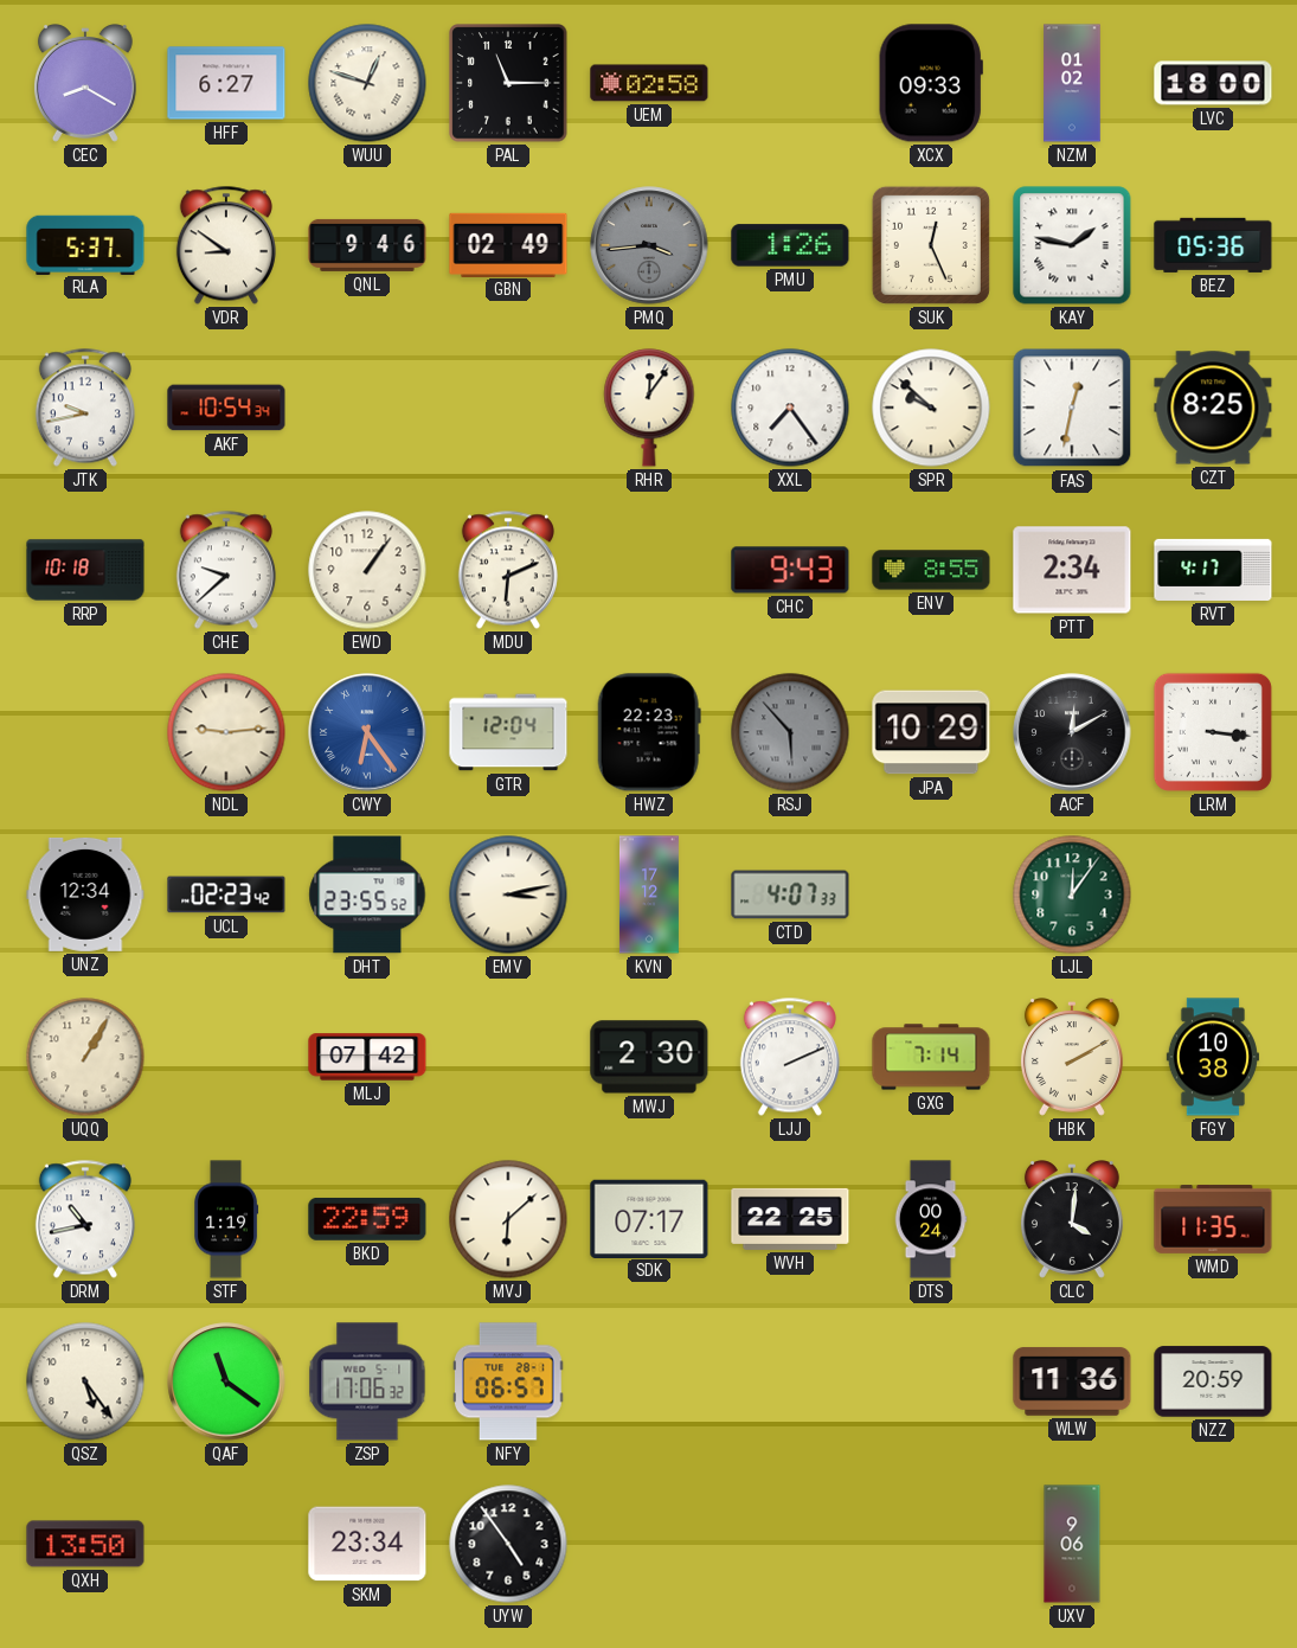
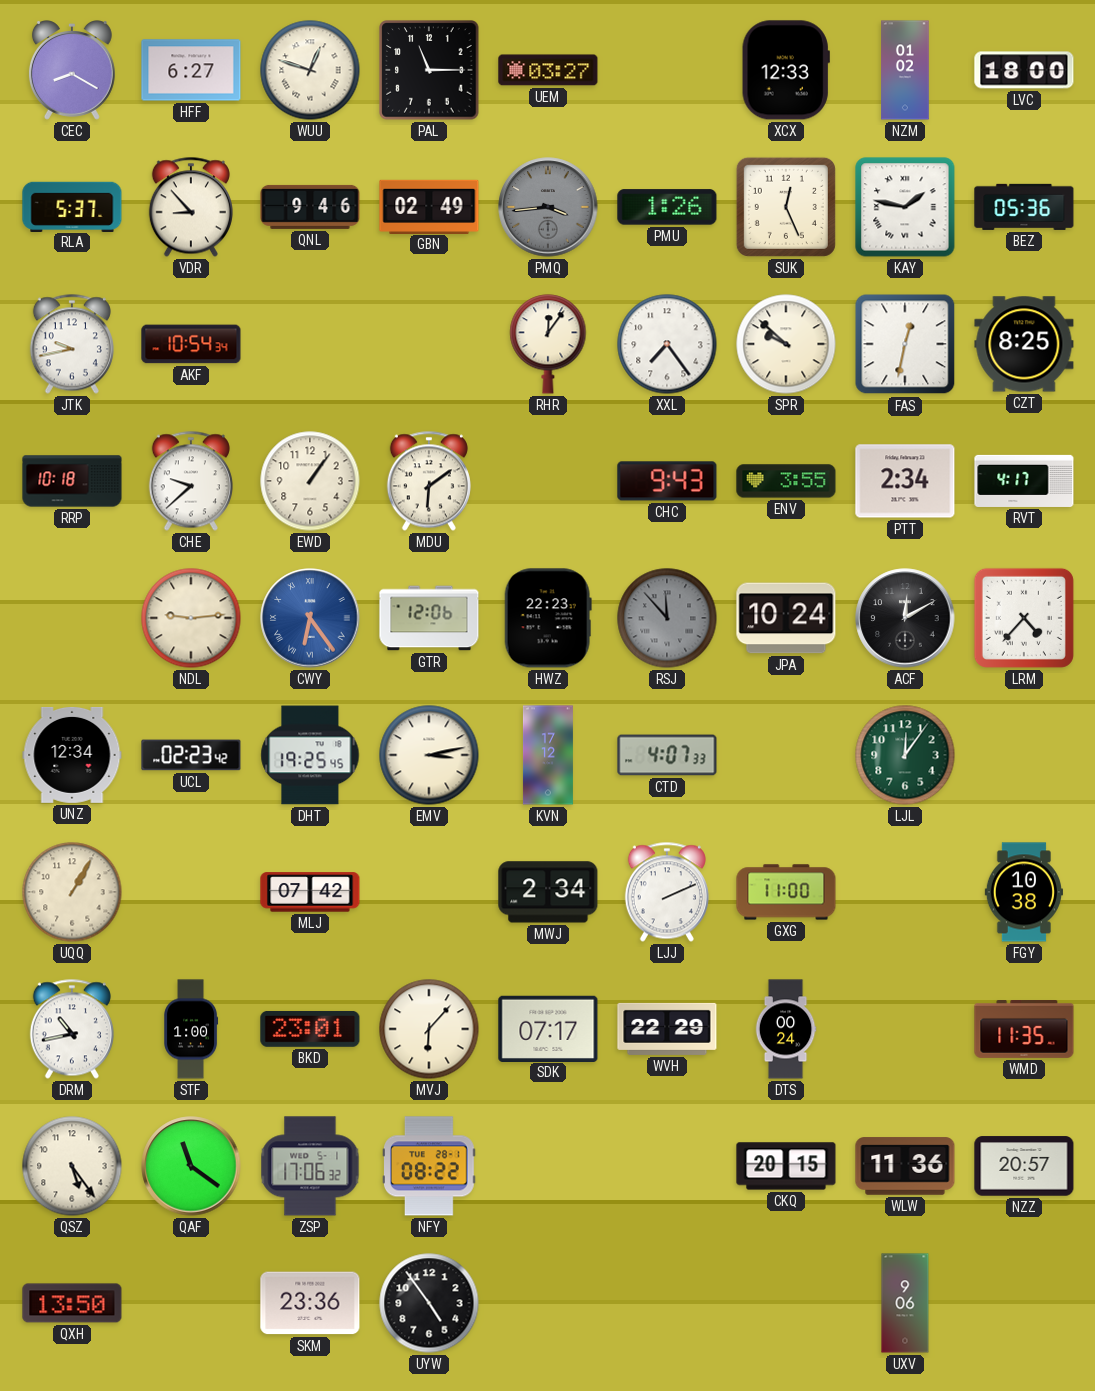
UEM: 02:58 -> 03:27
XCX: 09:33 -> 12:33
VDR: 8:51 -> 8:53
MDU: 6:11 -> 6:09
ENV: 8:55 -> 3:55
GTR: 12:04 -> 12:06
RSJ: 5:53 -> 11:53
JPA: 10:29 -> 10:24
LRM: 3:16 -> 4:37
DHT: 23:55 -> 19:25
MWJ: 2:30 -> 2:34
GXG: 7:14 -> 11:00
HBK: 2:10 -> none
STF: 1:19 -> 1:00
BKD: 22:59 -> 23:01
MVJ: 6:08 -> 6:07
WVH: 22:25 -> 22:29
CLC: 4:01 -> none
NFY: 06:57 -> 08:22
CKQ: none -> 20:15
NZZ: 20:59 -> 20:57
SKM: 23:34 -> 23:36
